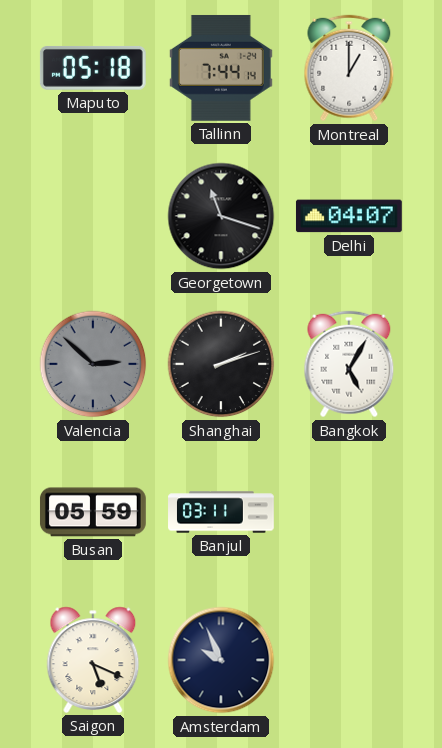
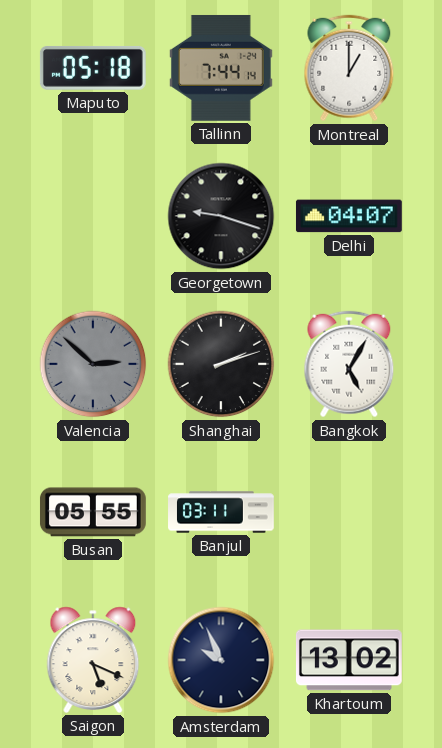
Georgetown: 11:18 -> 9:18
Busan: 05:59 -> 05:55
Khartoum: none -> 13:02
